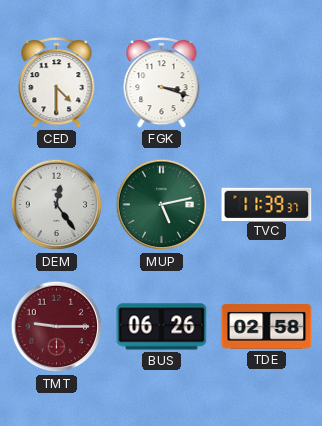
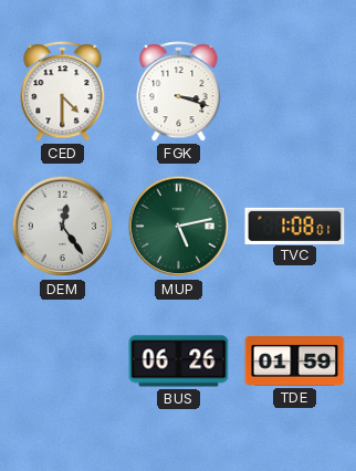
TVC: 11:39 -> 1:08
TMT: 9:15 -> none
TDE: 02:58 -> 01:59
